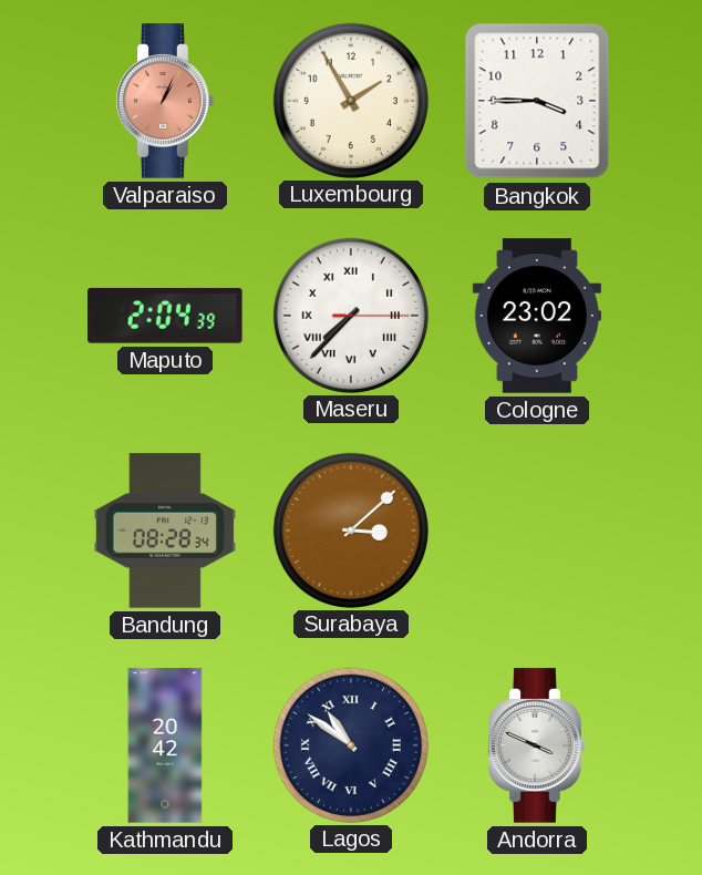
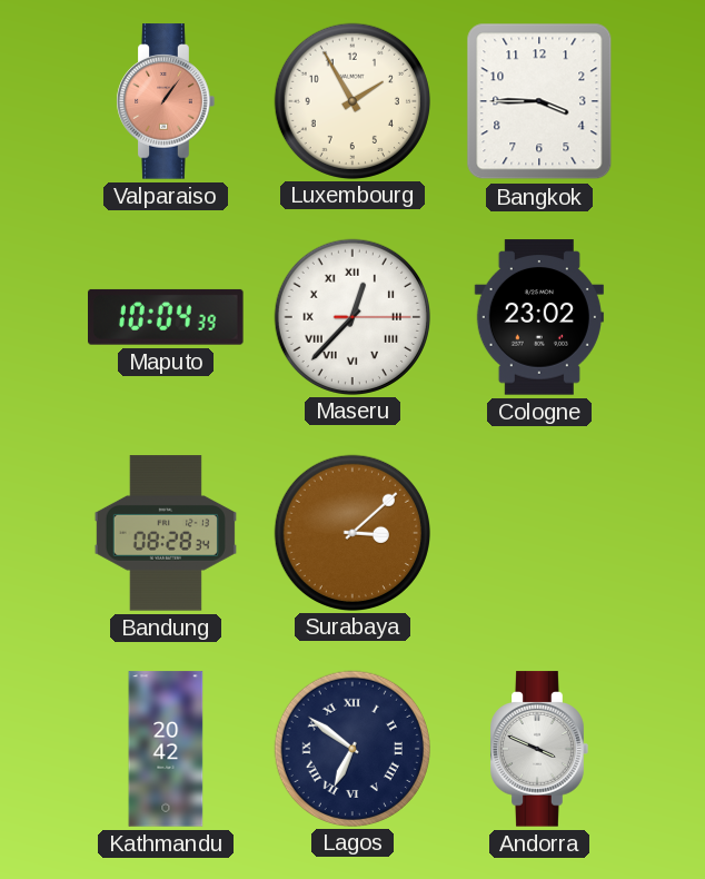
Valparaiso: 1:04 -> 1:06
Maputo: 2:04 -> 10:04
Maseru: 7:37 -> 12:37
Lagos: 10:51 -> 6:51
